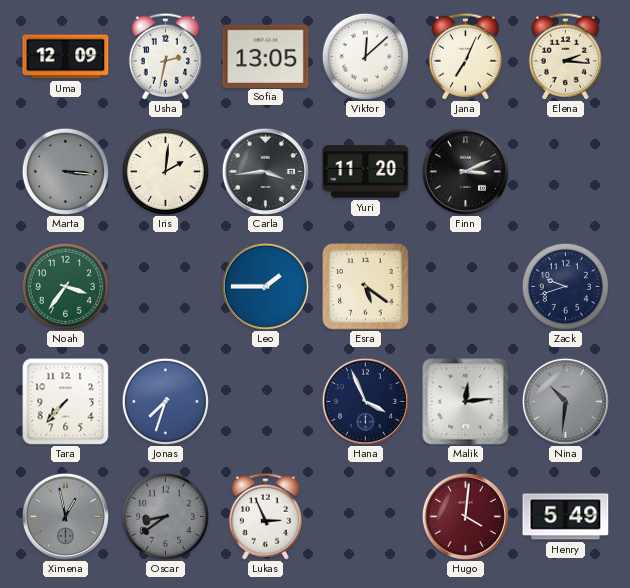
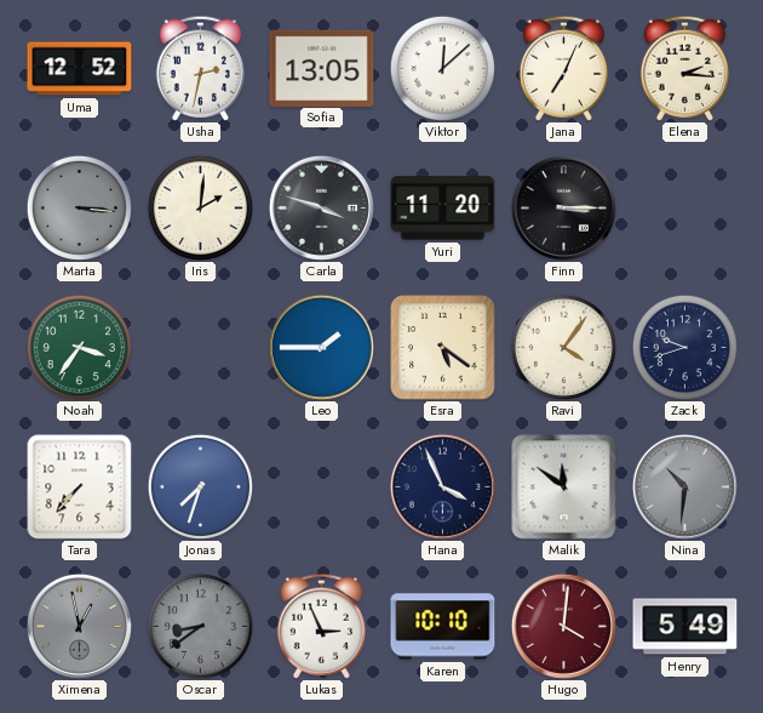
Uma: 12:09 -> 12:52
Carla: 3:44 -> 3:48
Finn: 3:11 -> 3:15
Ravi: none -> 4:06
Malik: 12:14 -> 11:51
Karen: none -> 10:10
